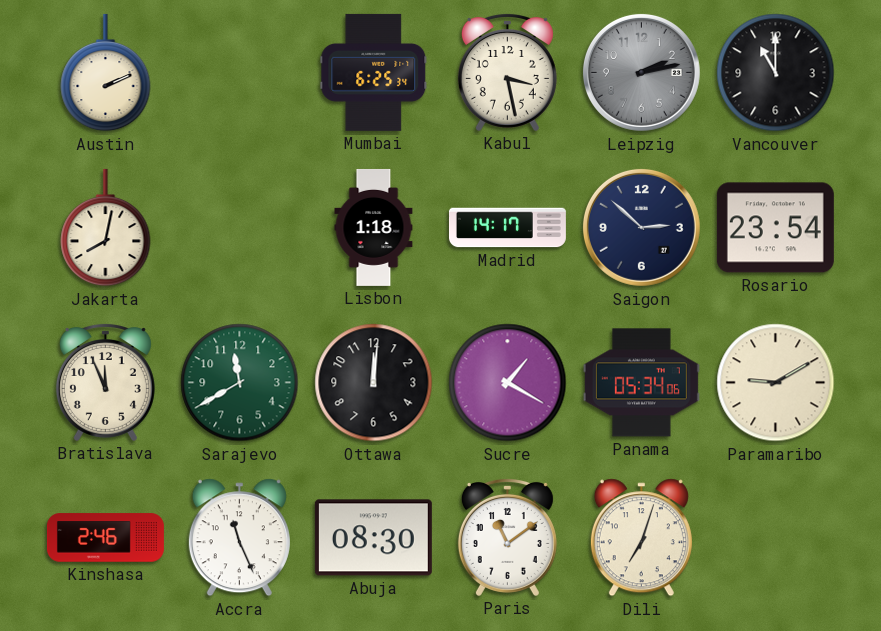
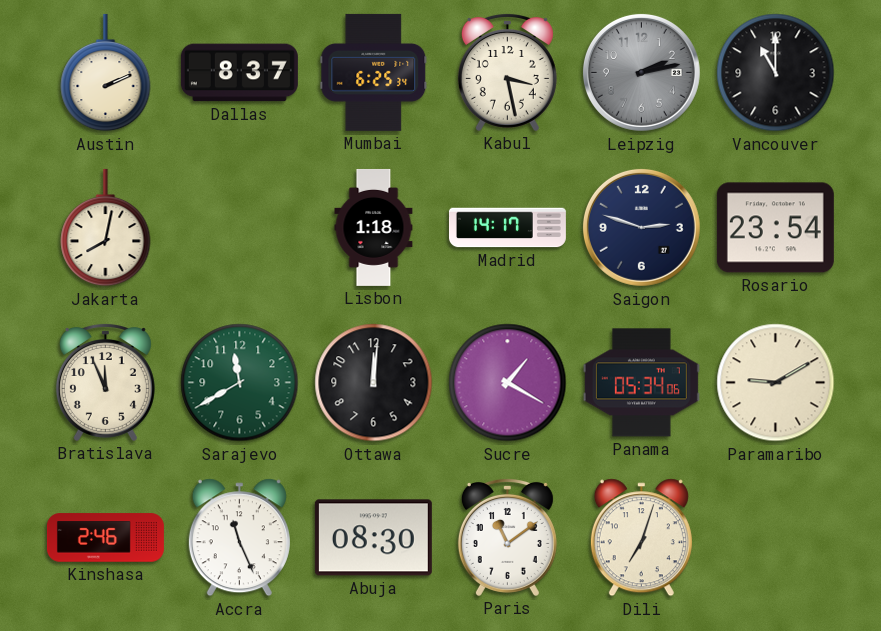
Dallas: none -> 8:37
Saigon: 2:52 -> 2:48
